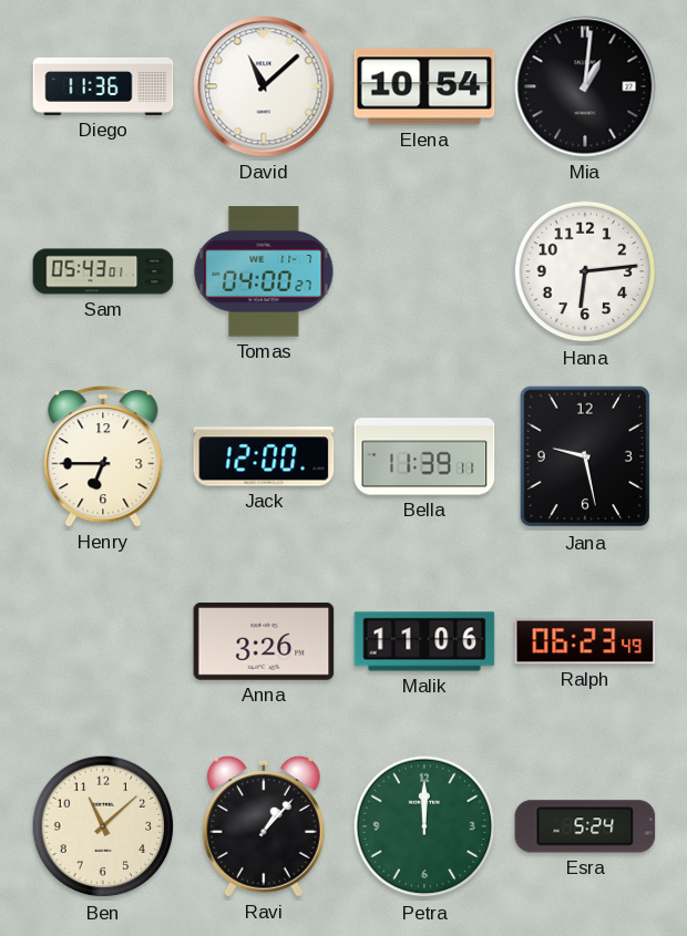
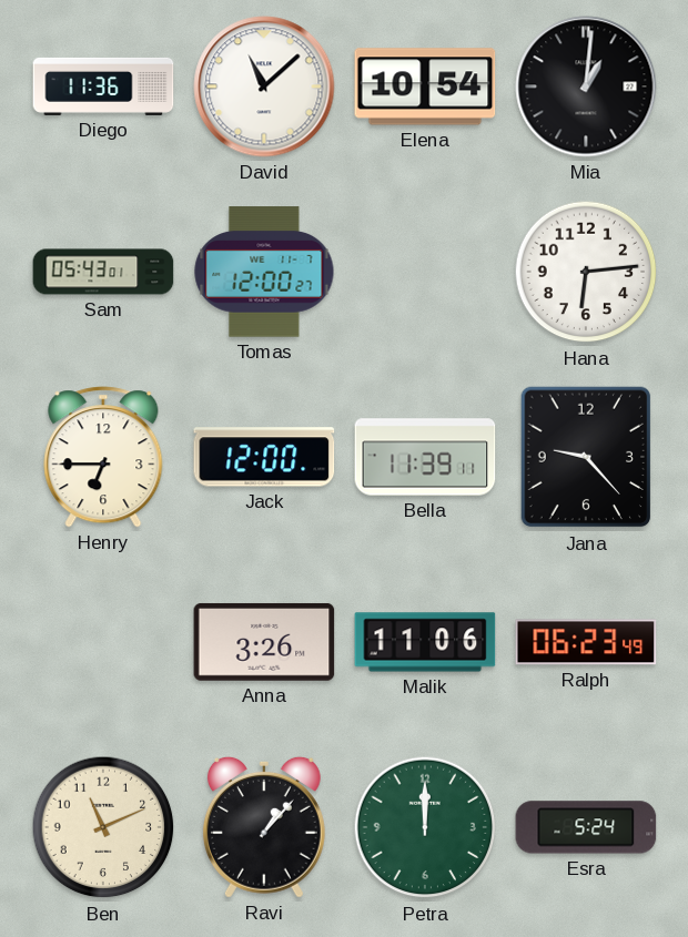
Tomas: 04:00 -> 12:00
Jana: 9:28 -> 9:23
Ben: 11:08 -> 11:11
